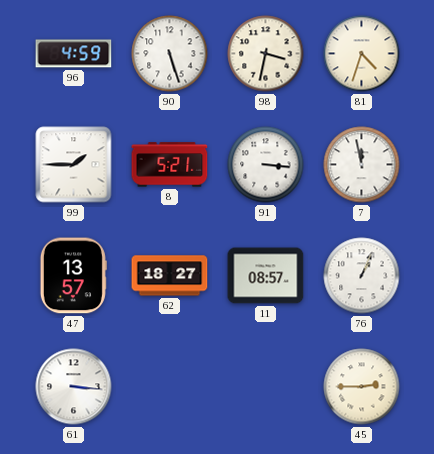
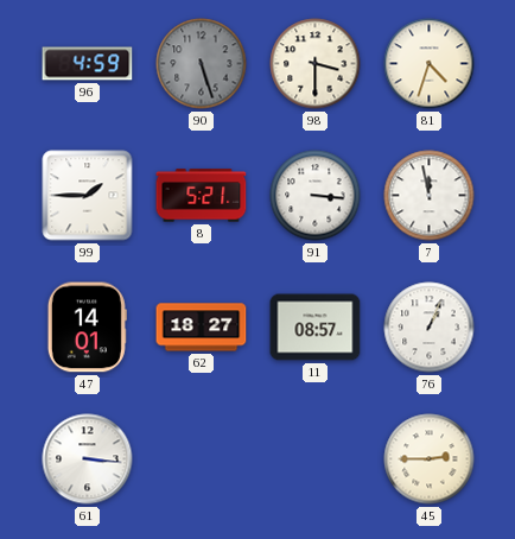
90 dial: white -> grey
98: 3:32 -> 3:30
47: 13:57 -> 14:01
